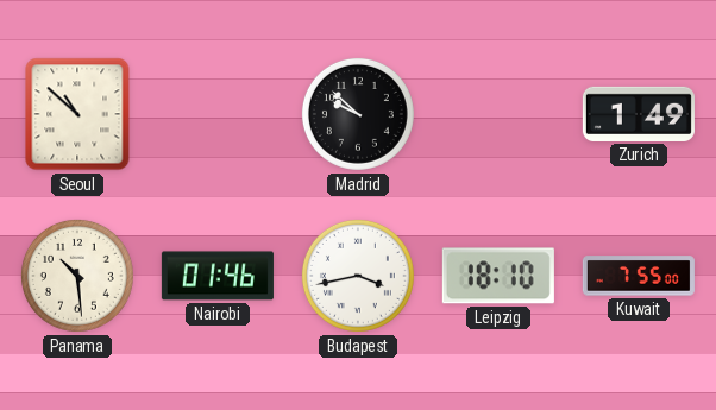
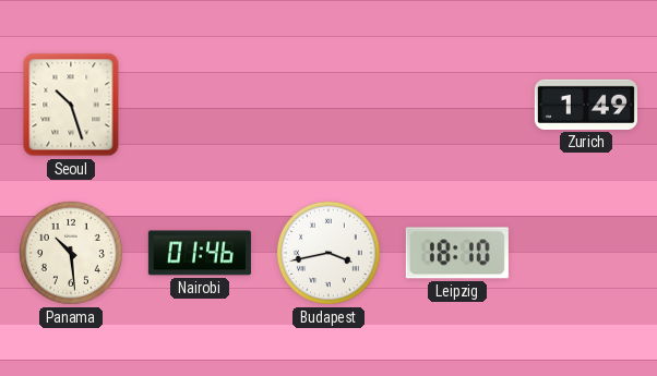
Seoul: 10:52 -> 10:27
Madrid: 9:52 -> none
Kuwait: 7:55 -> none
